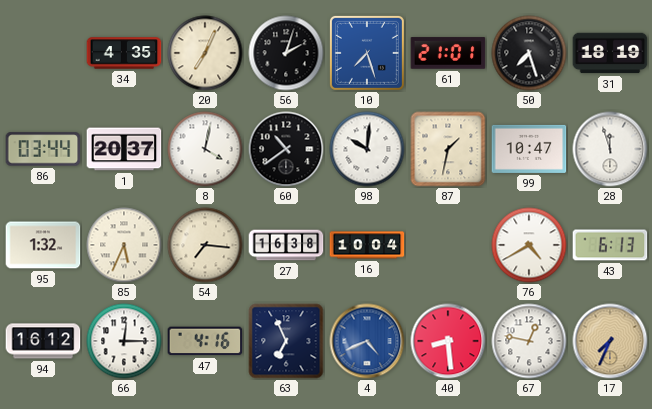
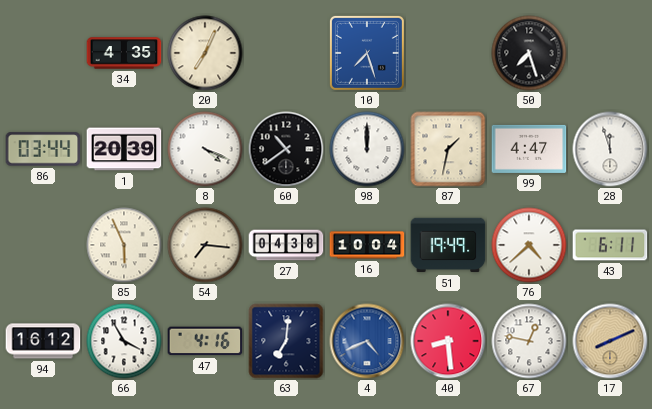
56: 2:03 -> none
61: 21:01 -> none
31: 18:19 -> none
1: 20:37 -> 20:39
8: 4:02 -> 4:19
98: 10:01 -> 12:00
99: 10:47 -> 4:47
95: 1:32 -> none
85: 5:34 -> 5:56
27: 16:38 -> 04:38
51: none -> 19:49
76: 4:40 -> 4:38
43: 6:13 -> 6:11
66: 12:15 -> 3:55
63: 6:56 -> 7:01
17: 7:34 -> 8:11
